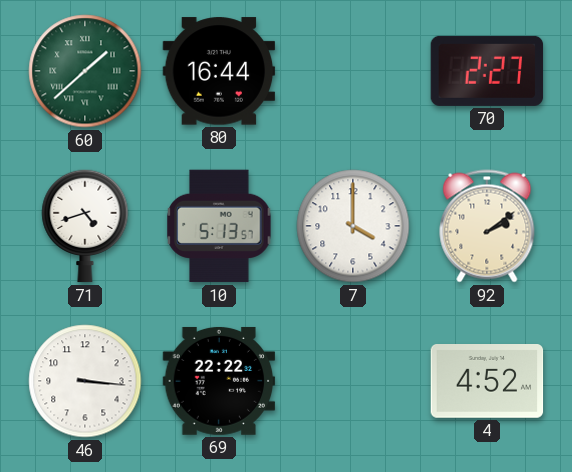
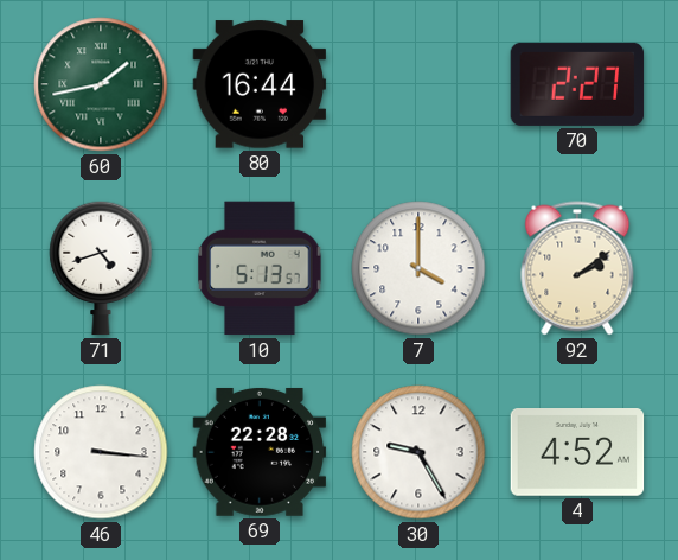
60: 1:38 -> 1:43
69: 22:22 -> 22:28
30: none -> 9:25
